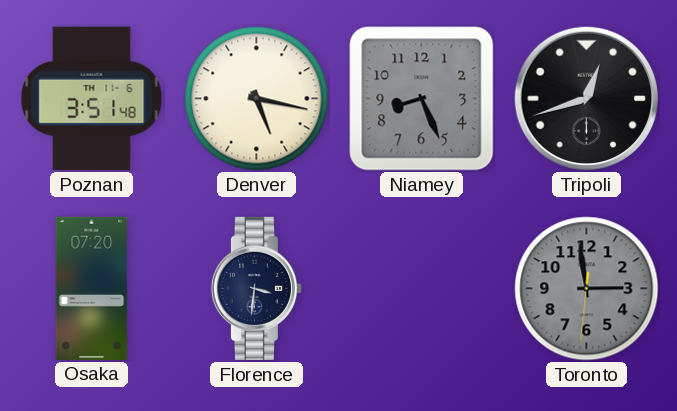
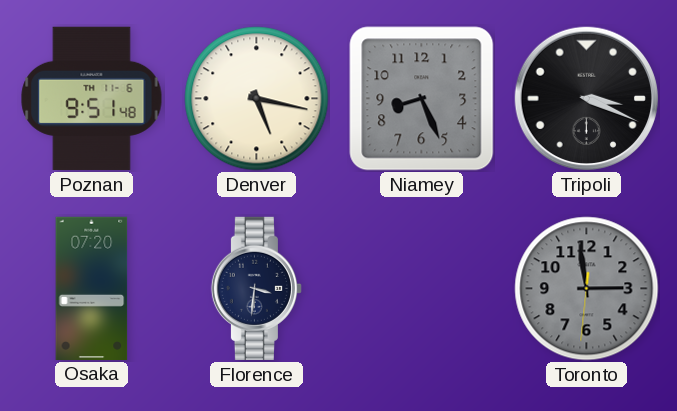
Poznan: 3:51 -> 9:51
Tripoli: 12:42 -> 3:19
